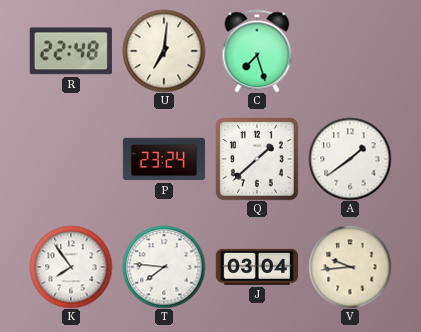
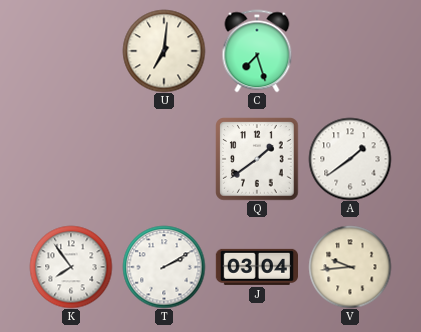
R: 22:48 -> none
P: 23:24 -> none
Q: 1:38 -> 1:39
T: 7:46 -> 2:10
